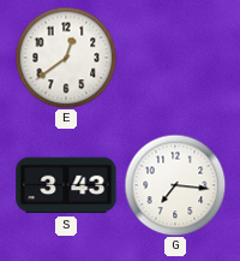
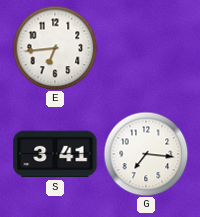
E: 12:39 -> 6:44
S: 3:43 -> 3:41
